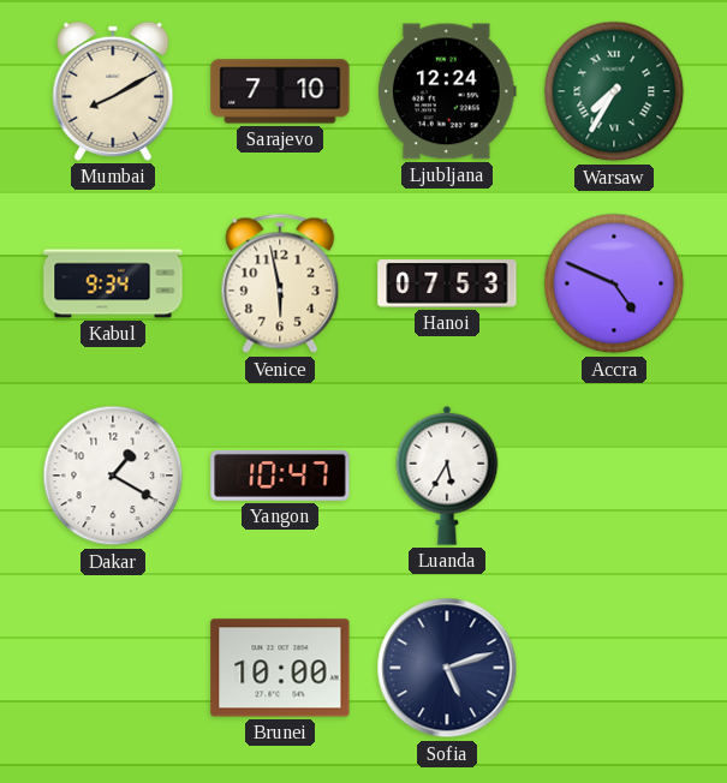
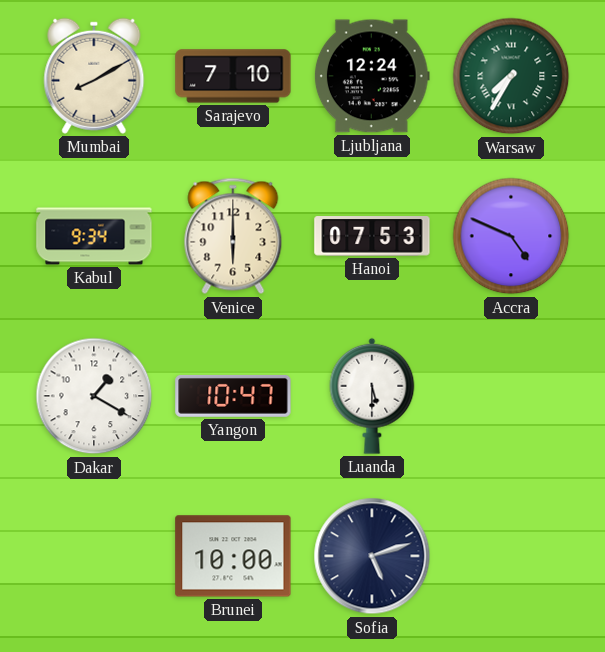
Venice: 5:58 -> 6:00
Luanda: 5:35 -> 5:30
